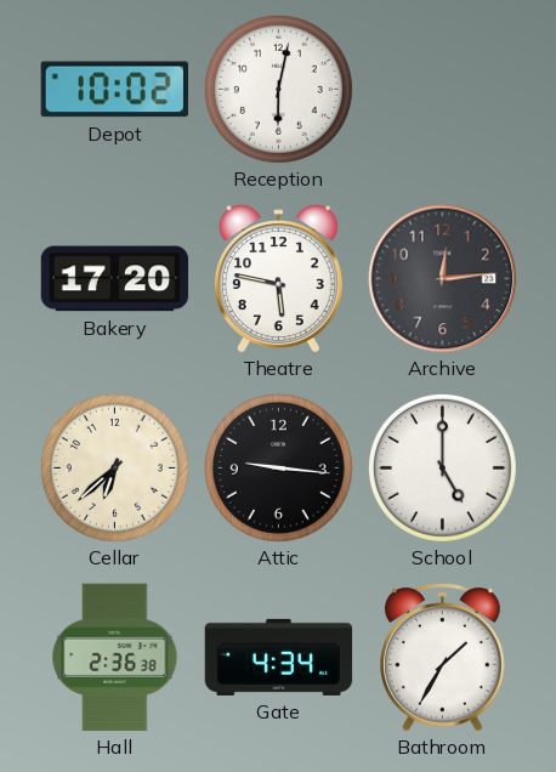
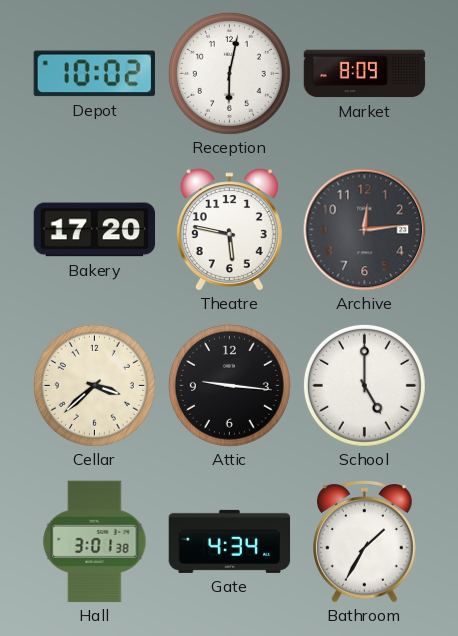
Market: none -> 8:09
Cellar: 6:38 -> 3:38
Hall: 2:36 -> 3:01
